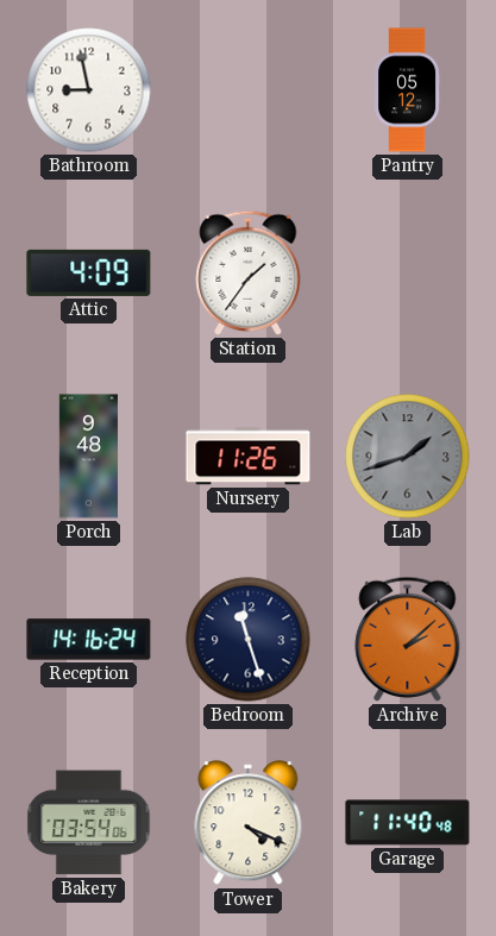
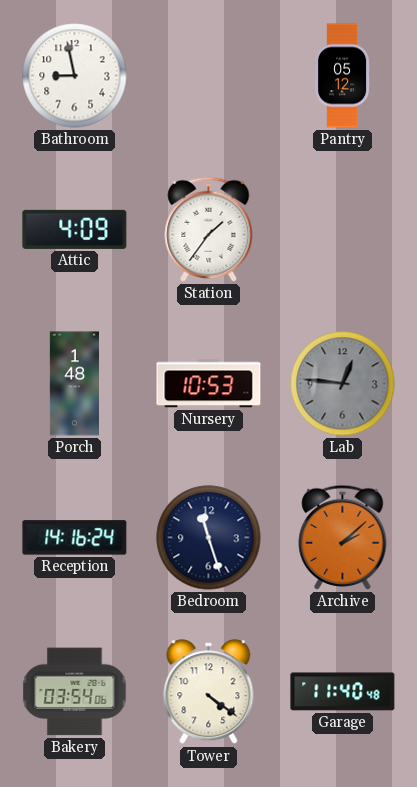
Porch: 9:48 -> 1:48
Nursery: 11:26 -> 10:53
Lab: 1:42 -> 12:46
Tower: 4:19 -> 4:21
